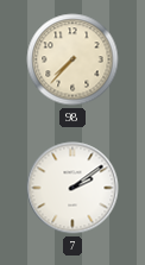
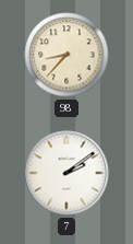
98: 7:37 -> 8:37
